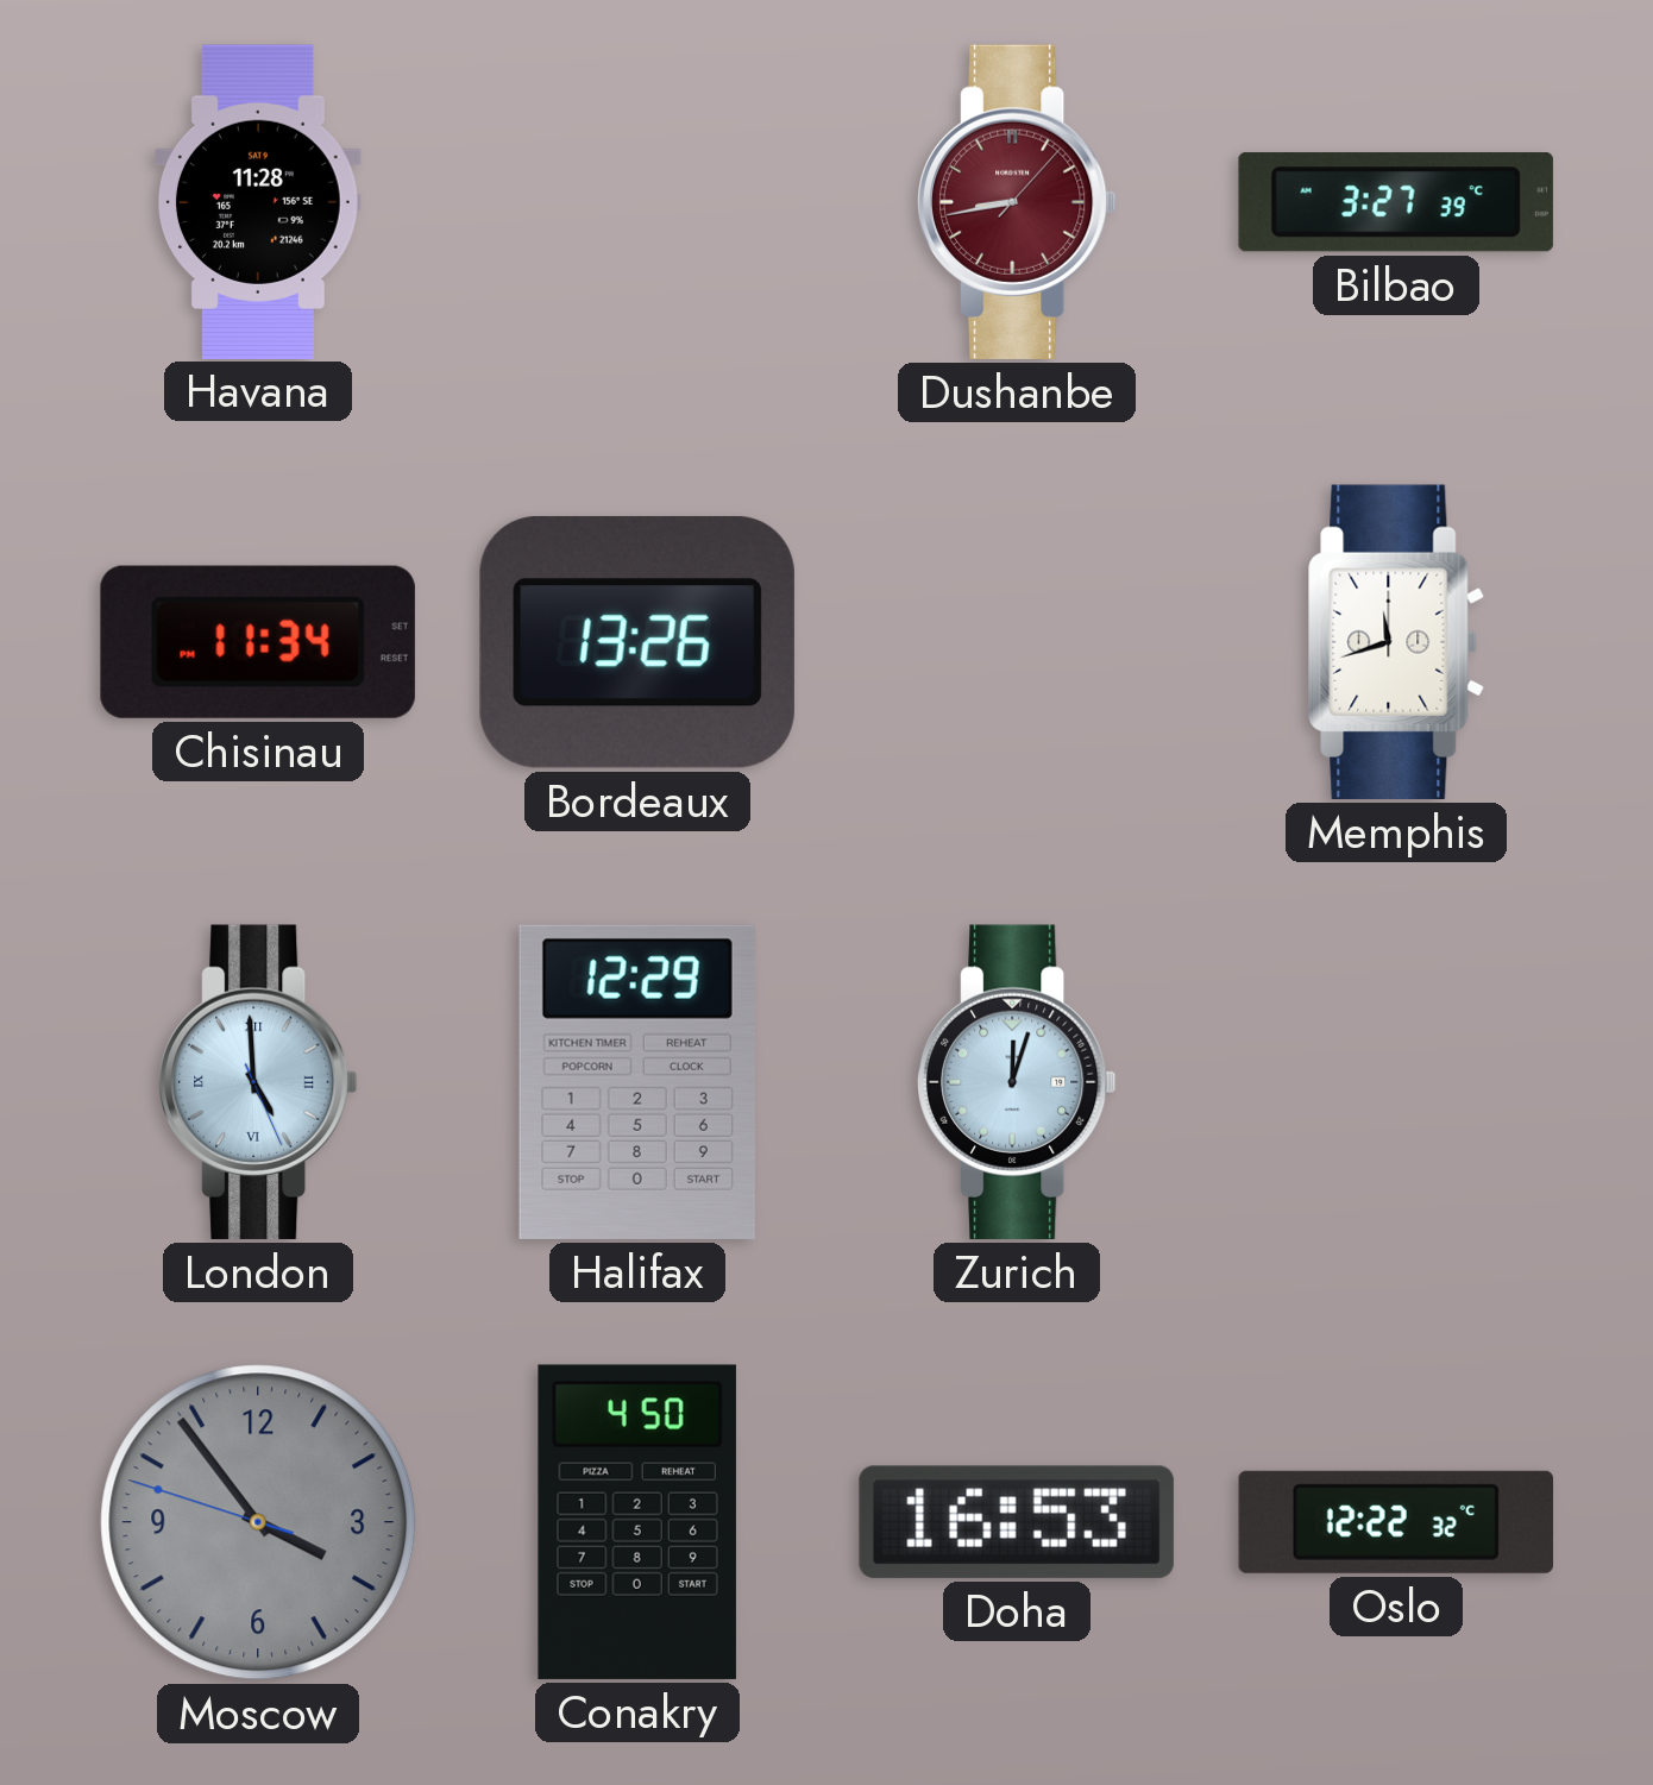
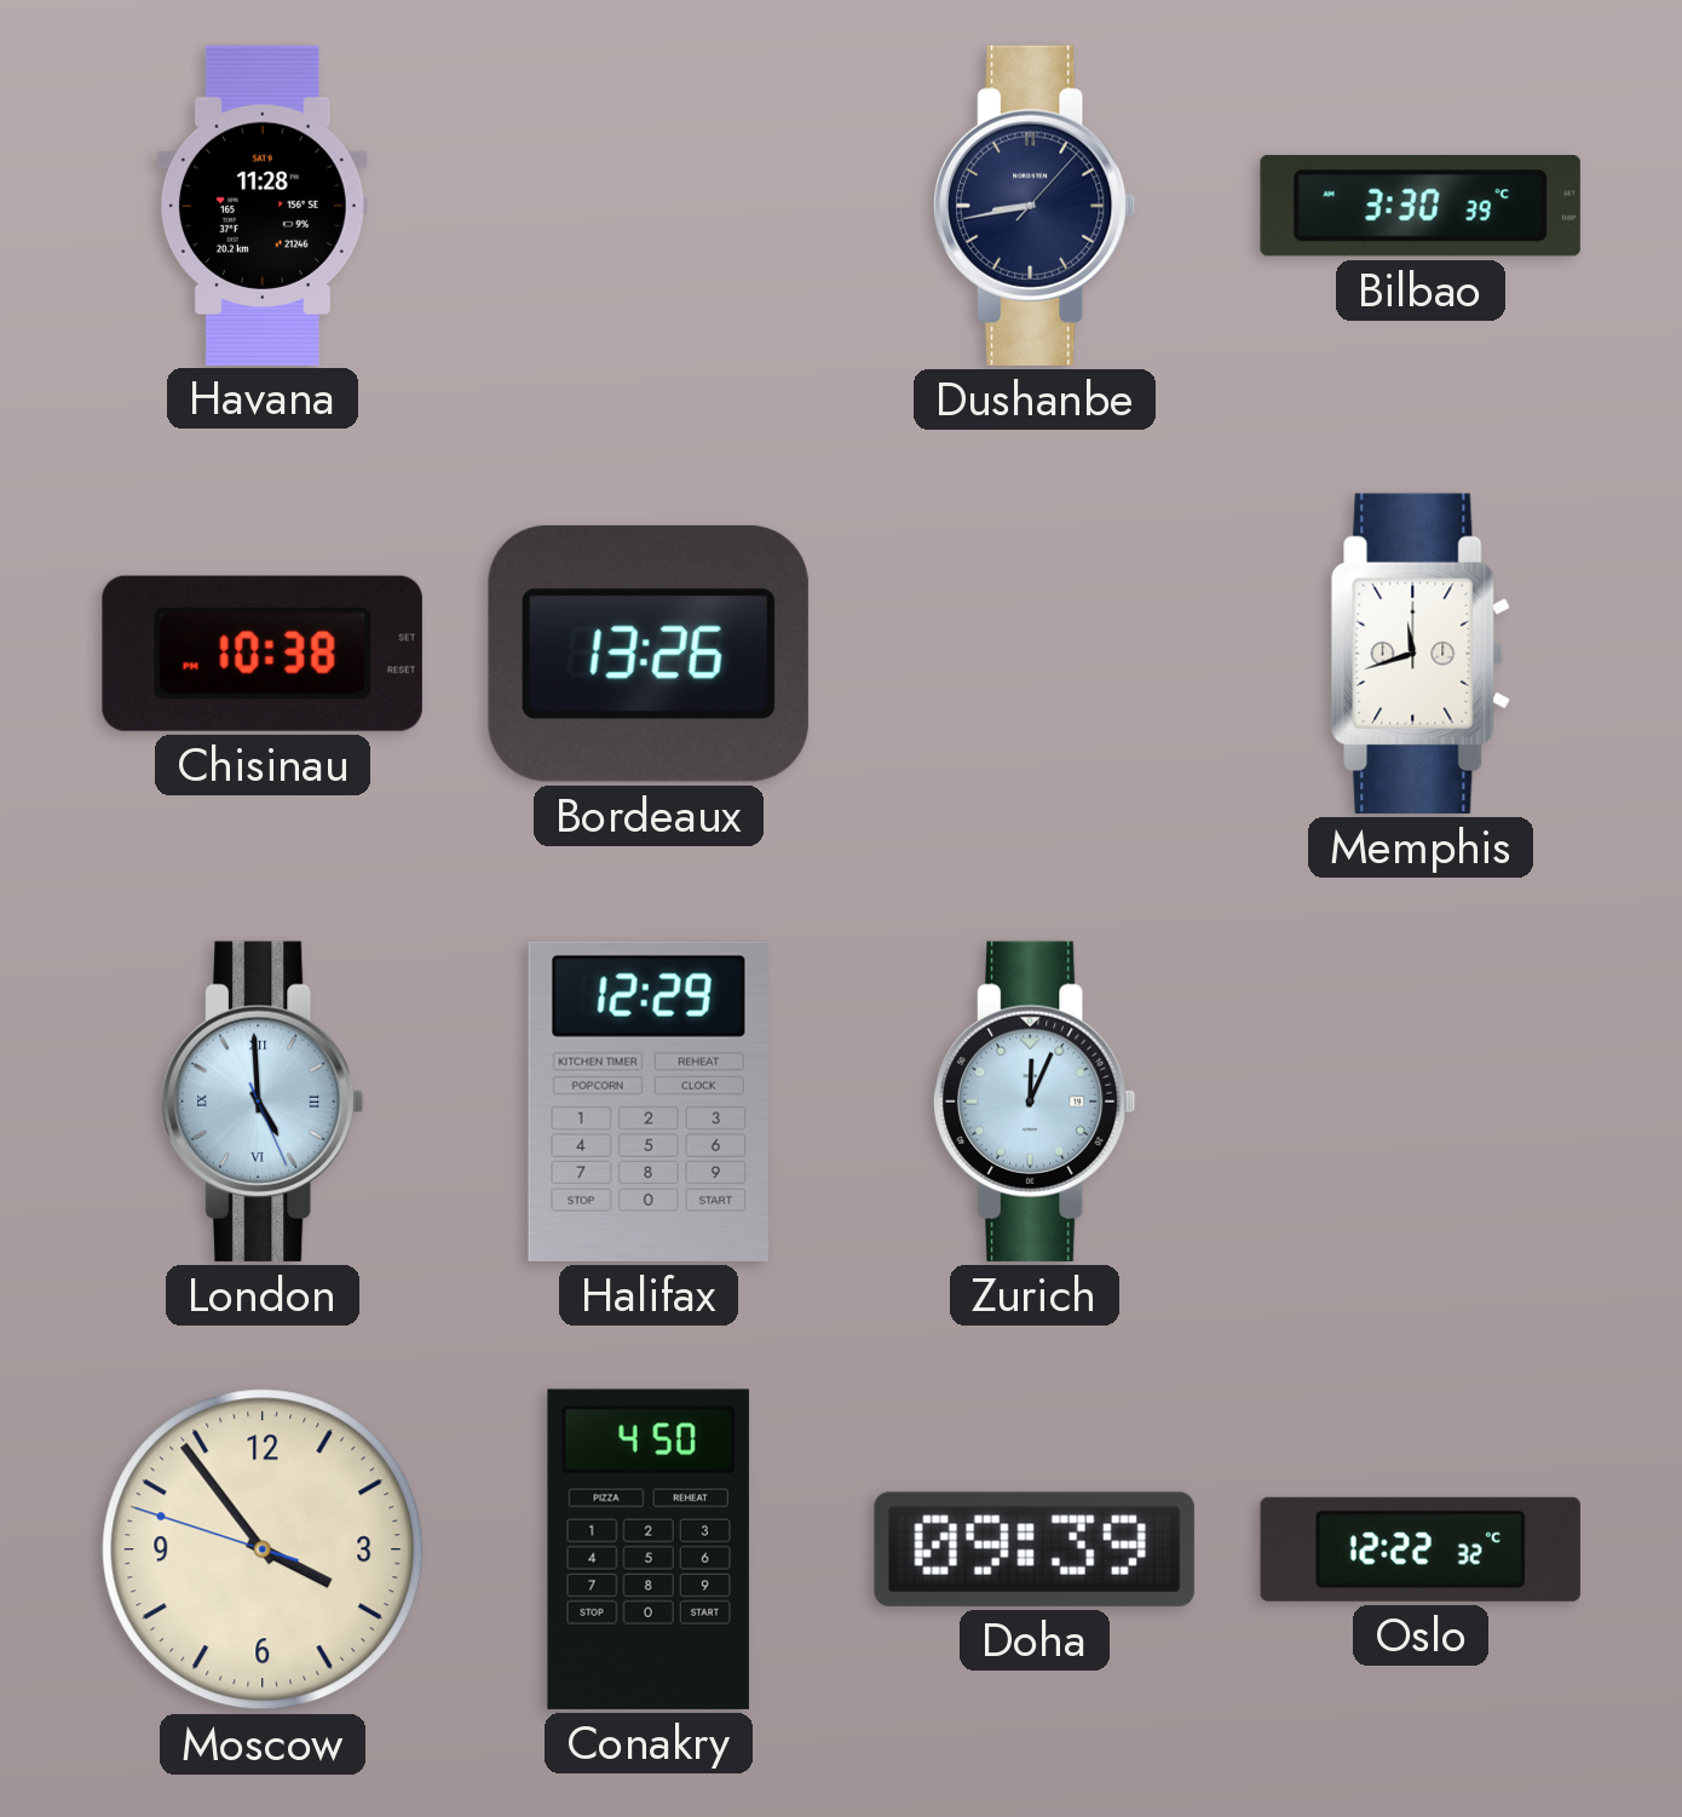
Dushanbe dial: burgundy -> navy
Bilbao: 3:27 -> 3:30
Chisinau: 11:34 -> 10:38
Zurich: 12:03 -> 12:04
Moscow dial: grey -> cream
Doha: 16:53 -> 09:39
